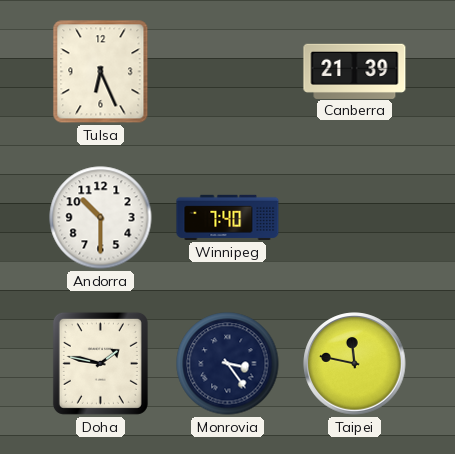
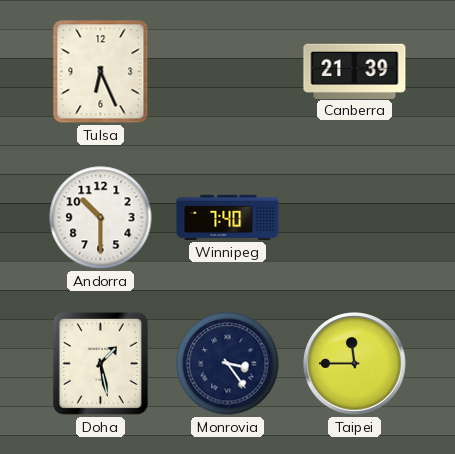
Doha: 1:47 -> 1:28
Taipei: 11:47 -> 11:45
